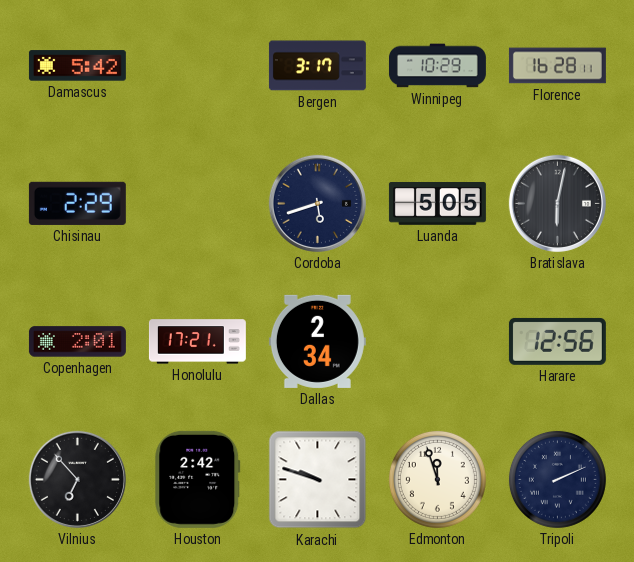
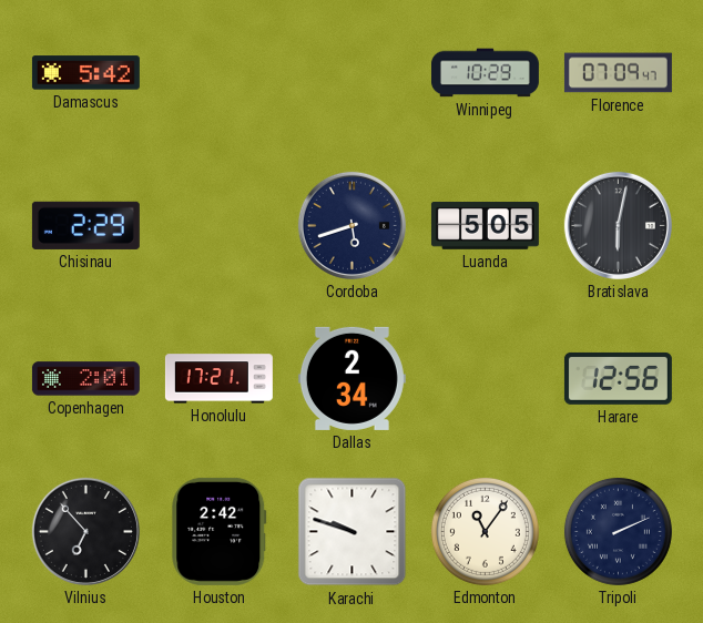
Bergen: 3:17 -> none
Florence: 16:28 -> 07:09
Edmonton: 11:57 -> 11:06
